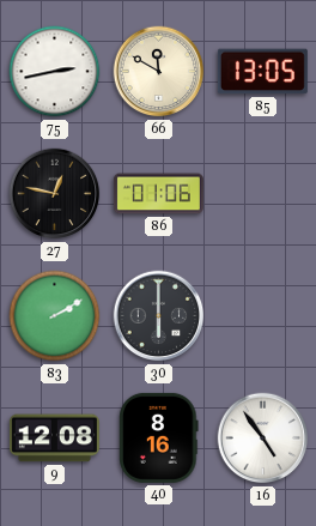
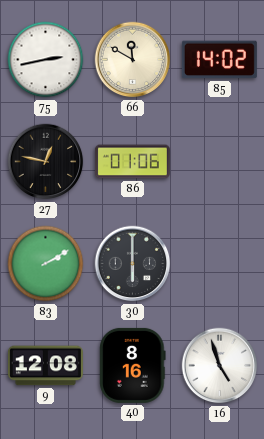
85: 13:05 -> 14:02
16: 4:54 -> 4:57
